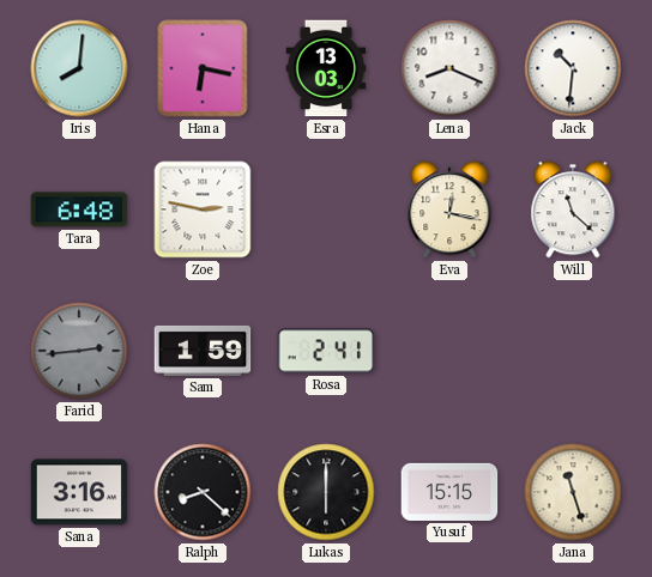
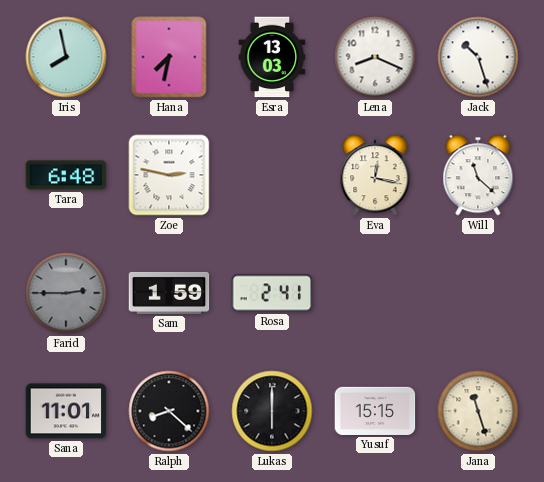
Iris: 8:01 -> 7:58
Hana: 6:17 -> 7:32
Jack: 10:31 -> 10:27
Farid: 2:44 -> 2:45
Sana: 3:16 -> 11:01
